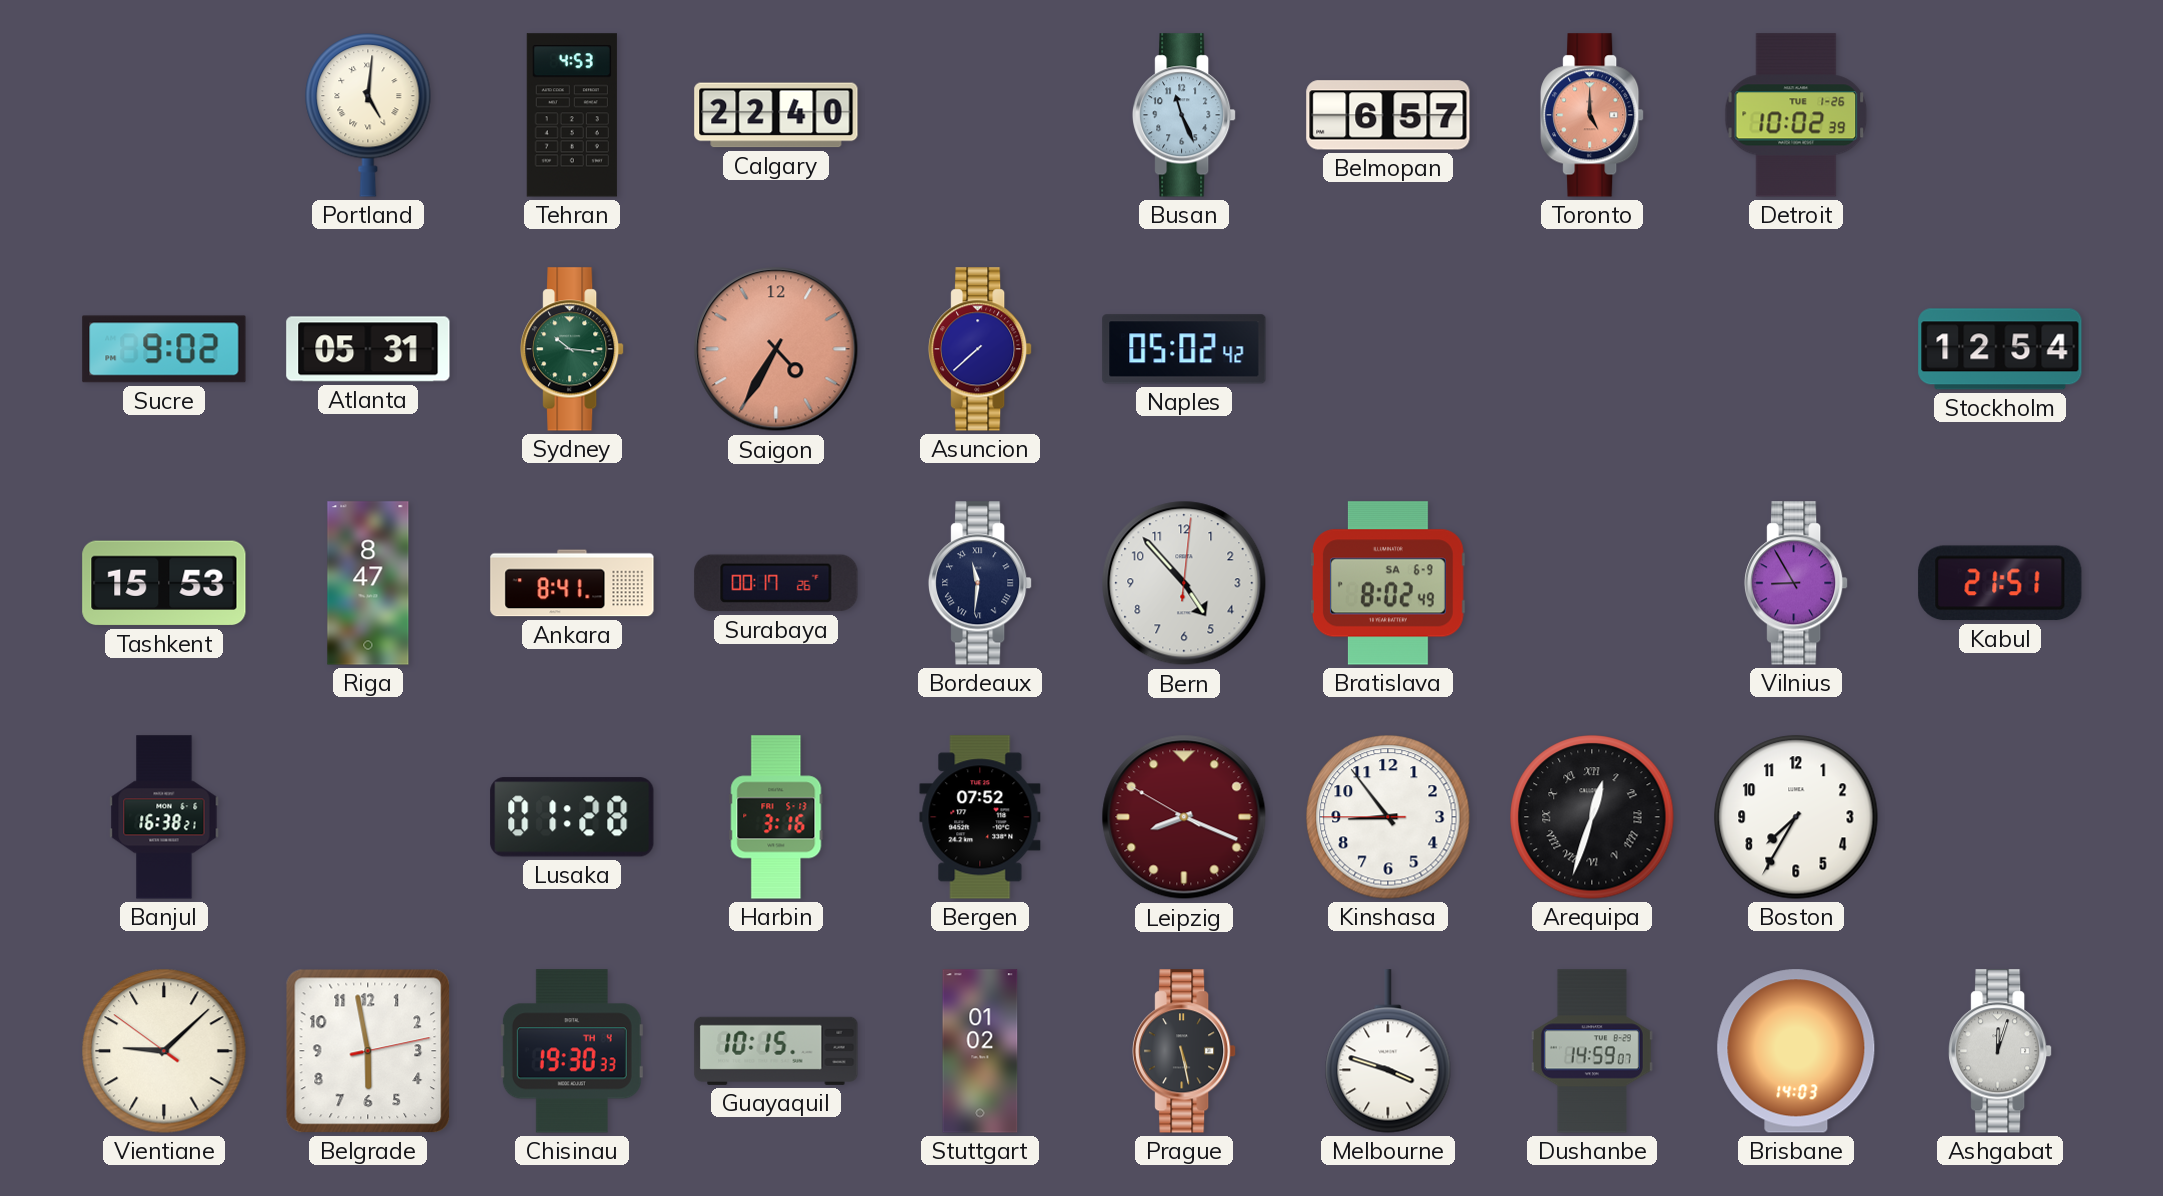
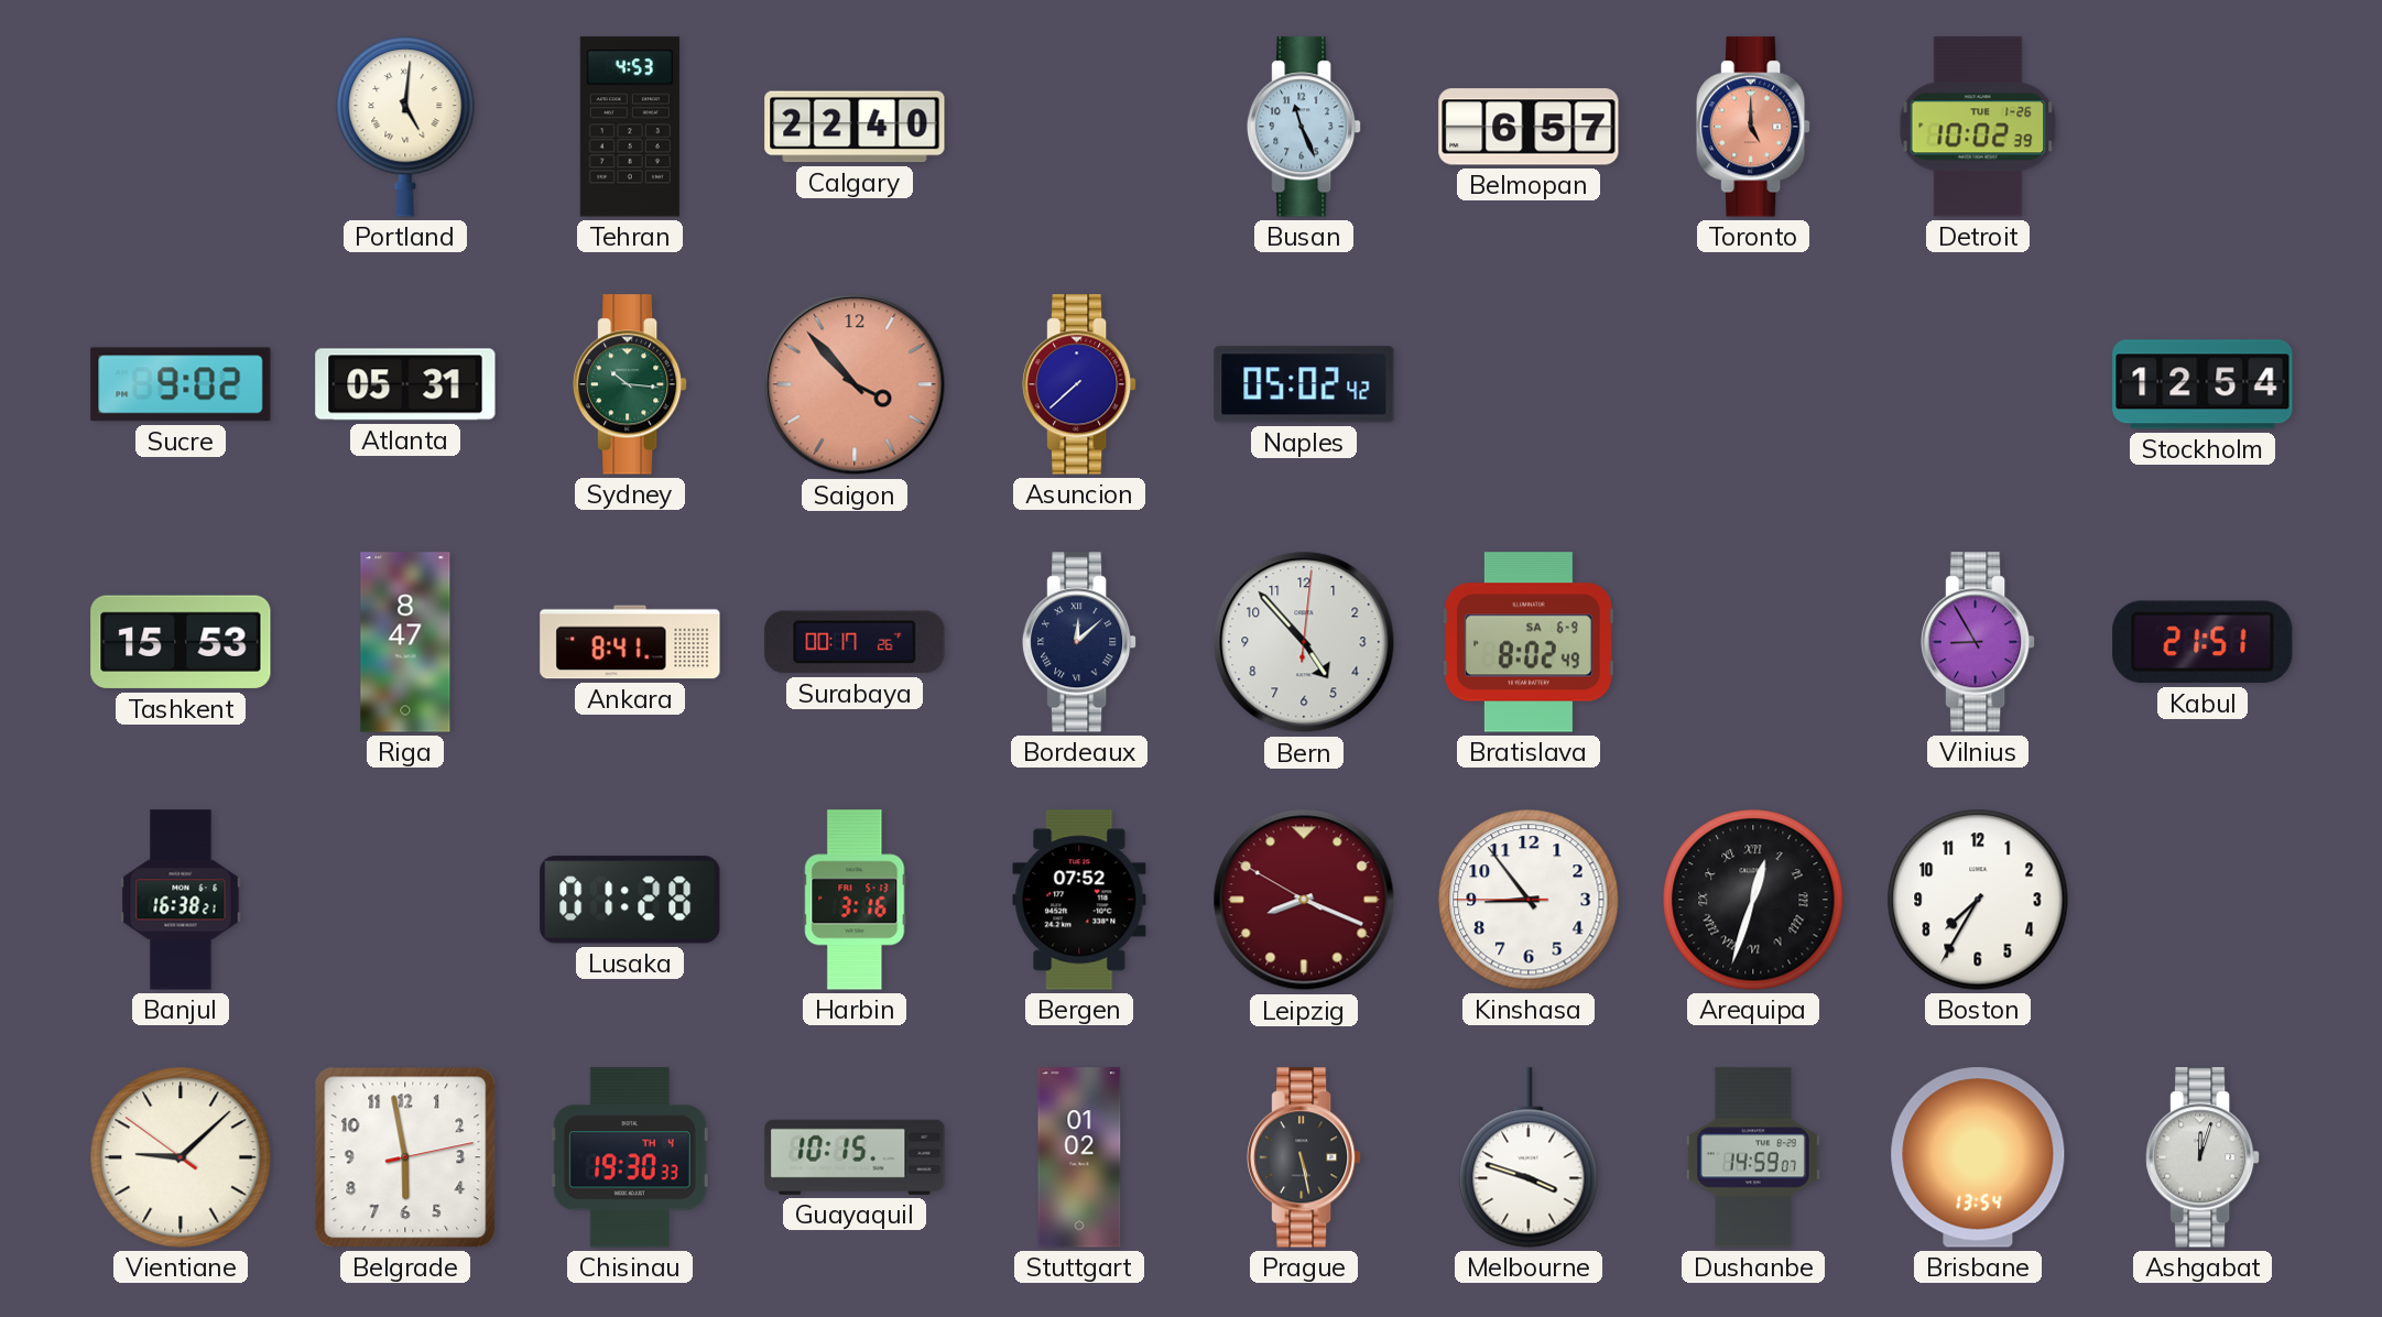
Saigon: 4:35 -> 3:53
Bordeaux: 11:31 -> 12:08
Brisbane: 14:03 -> 13:54
